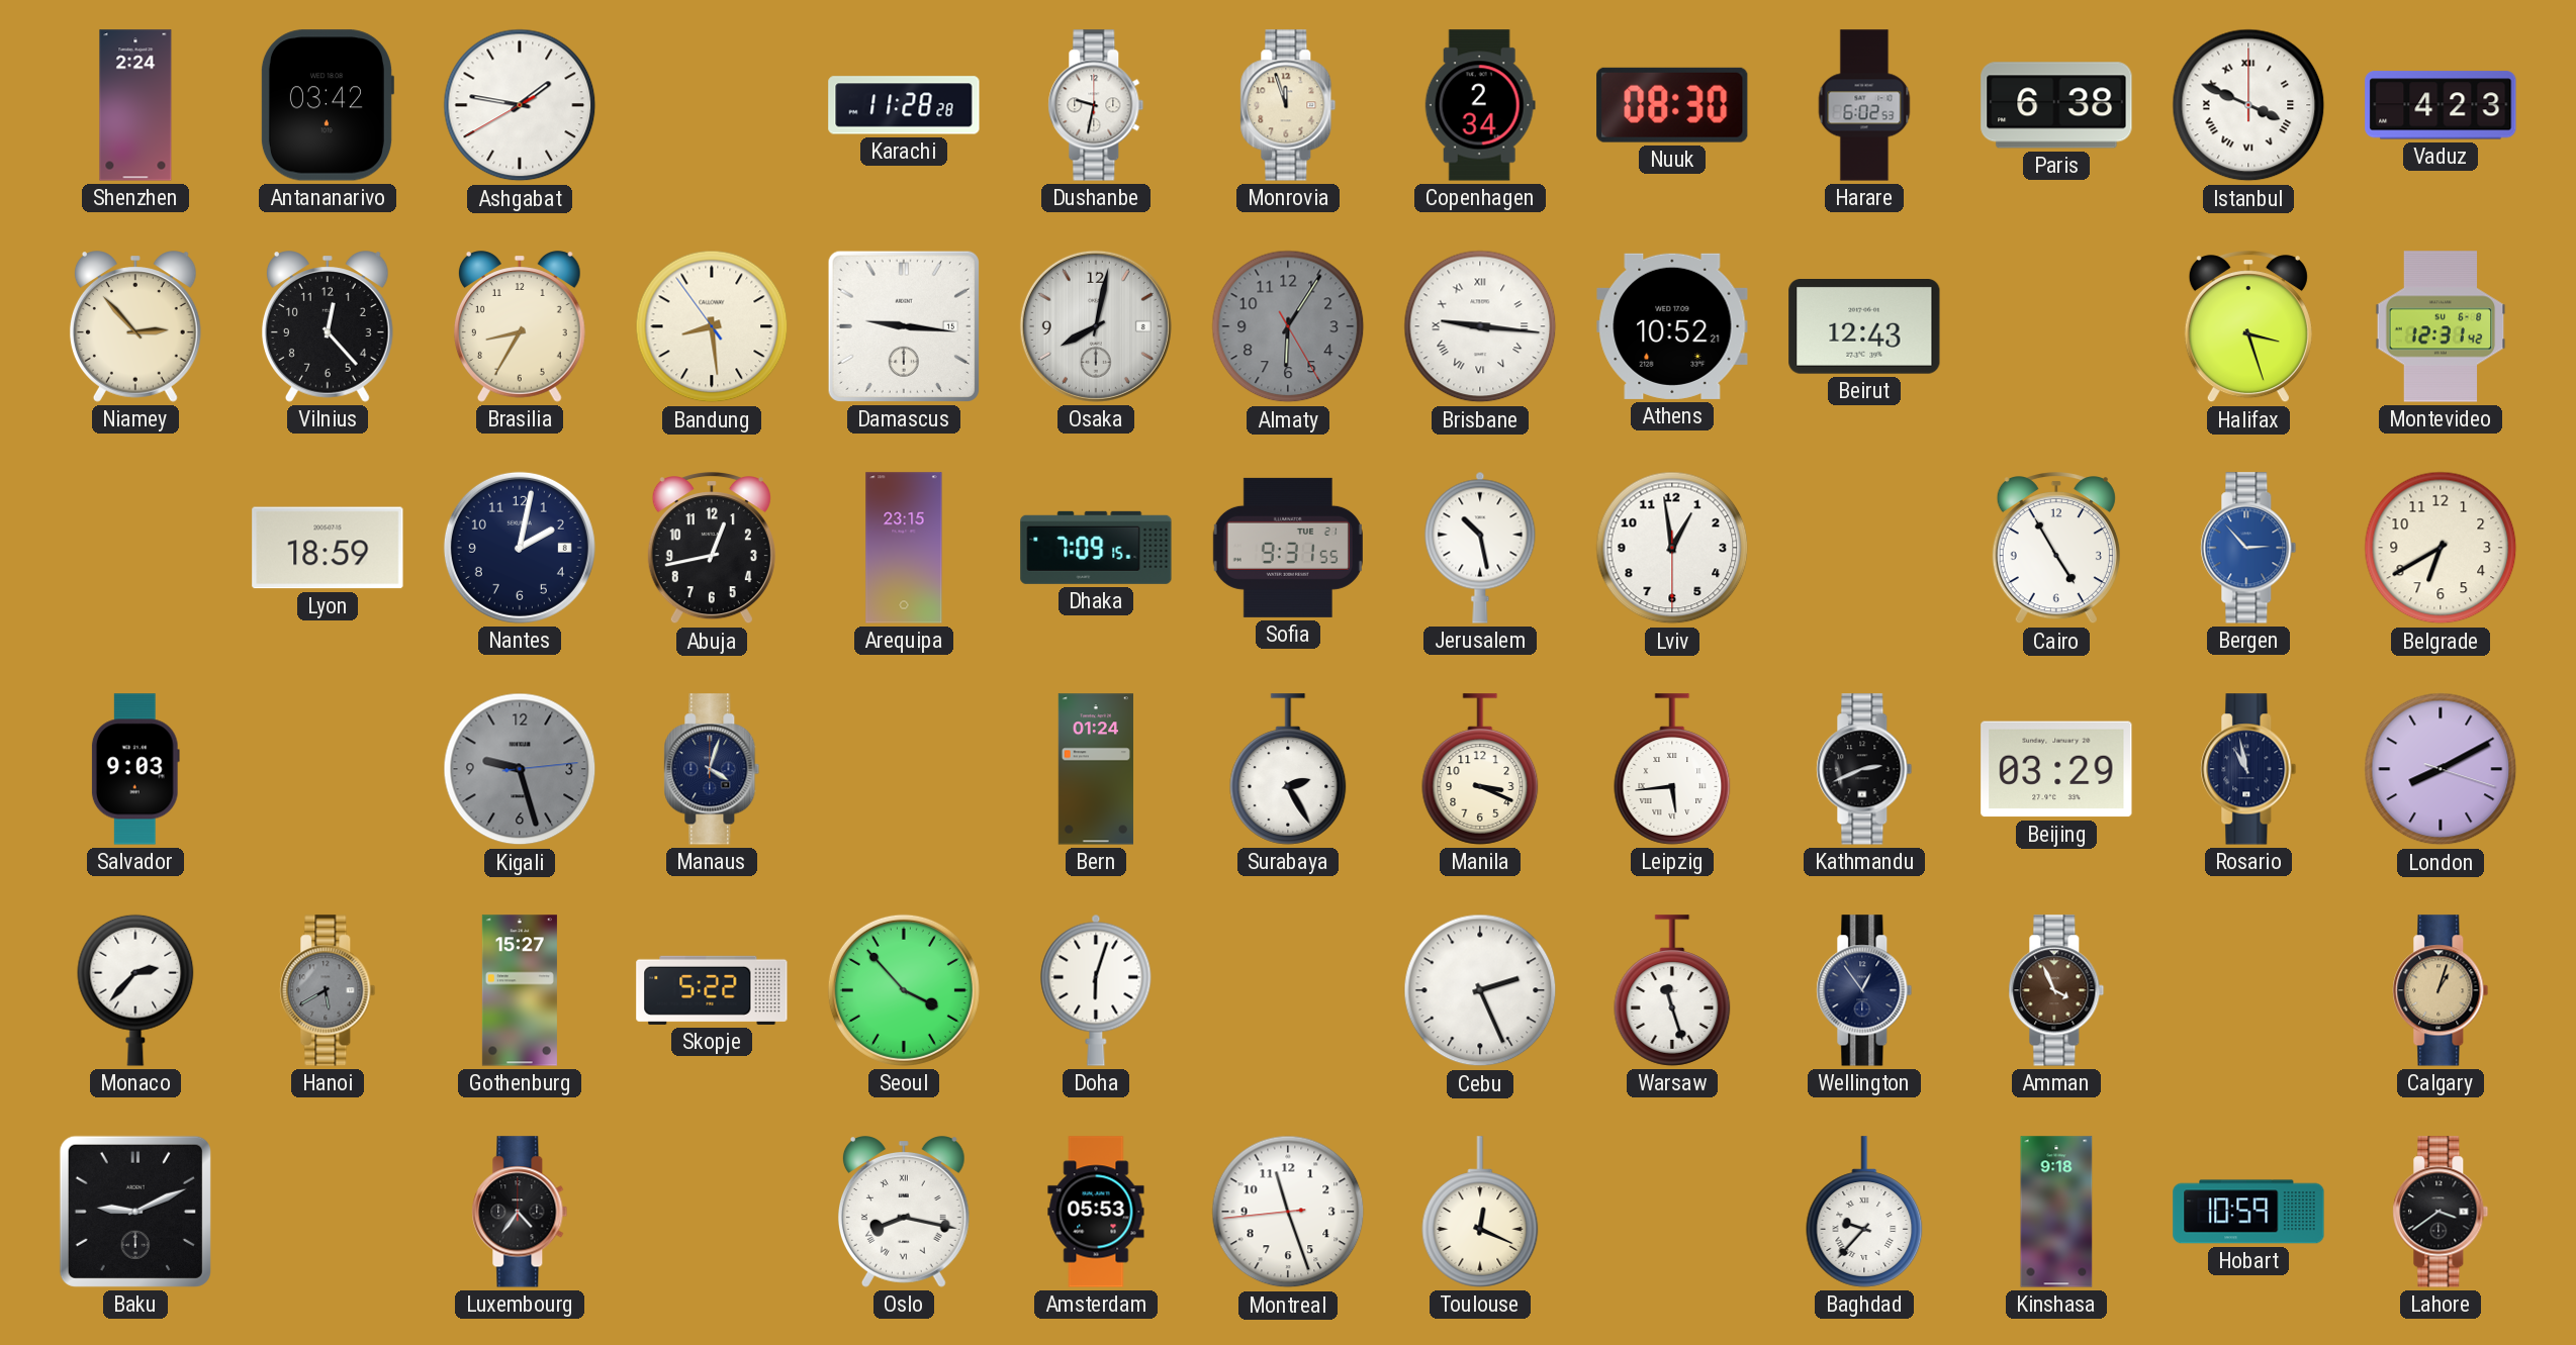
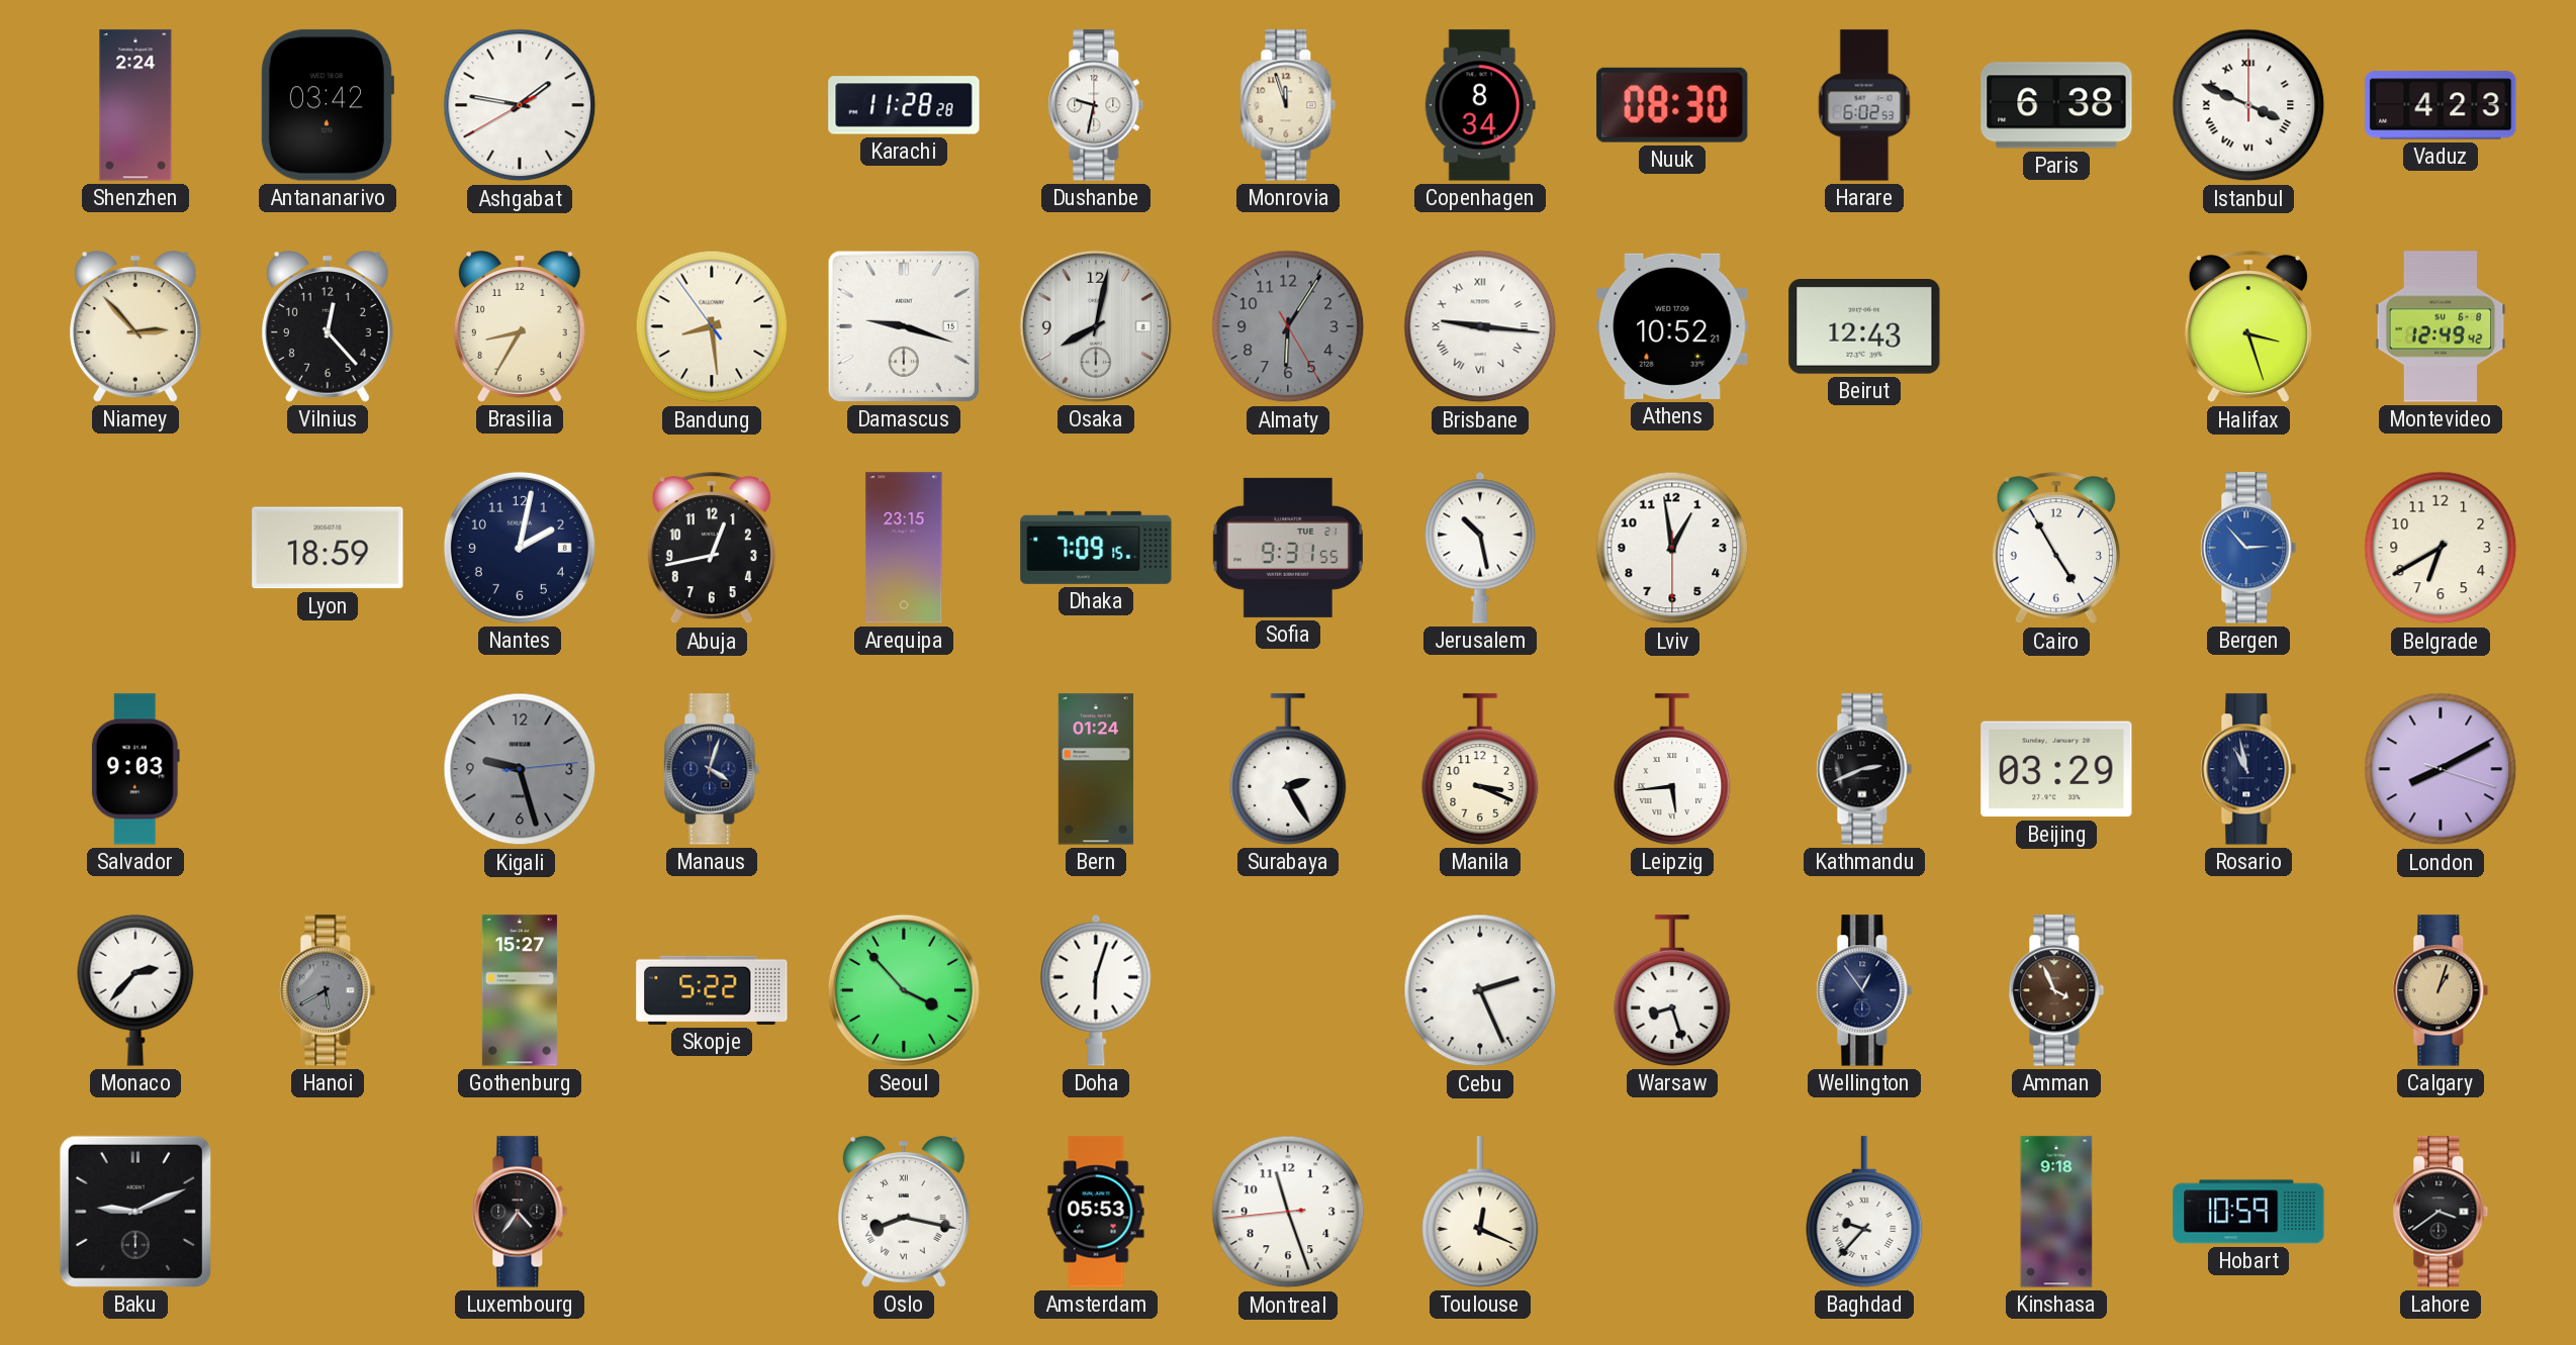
Copenhagen: 2:34 -> 8:34
Damascus: 9:16 -> 9:18
Montevideo: 12:31 -> 12:49
Warsaw: 11:27 -> 8:27
